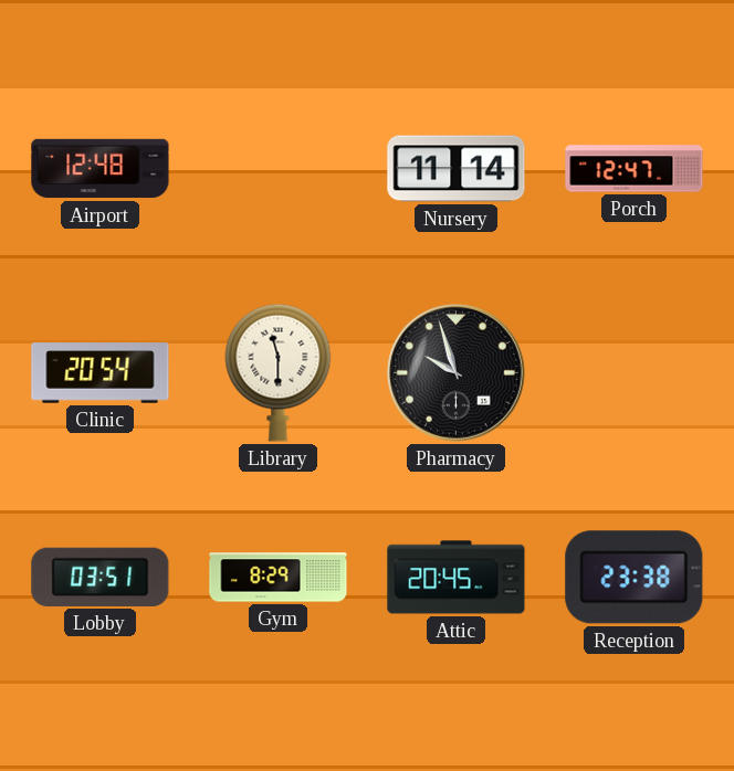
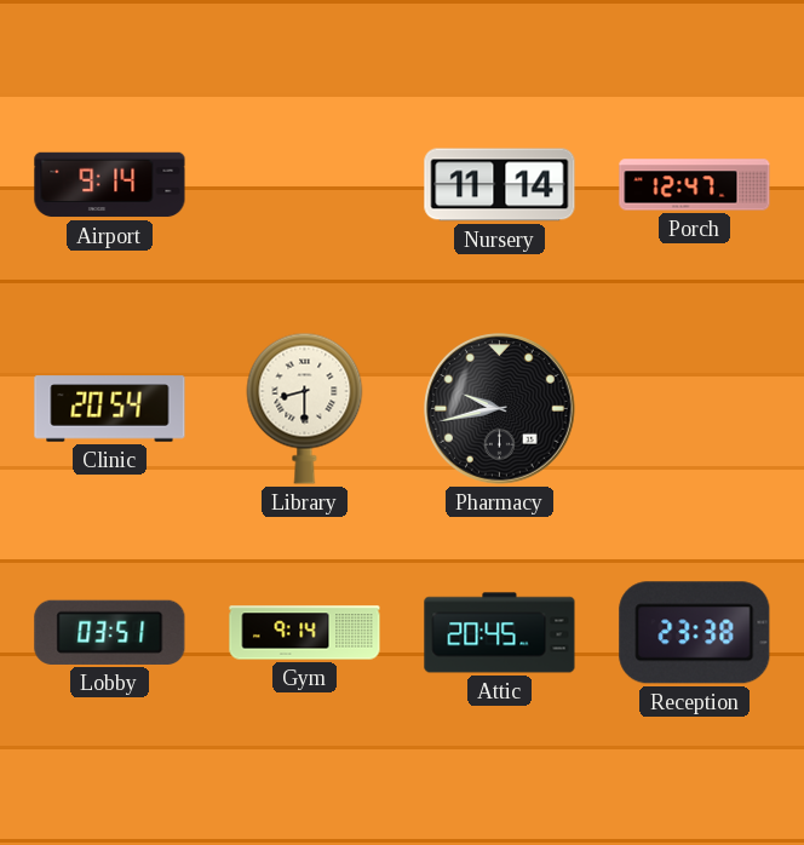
Airport: 12:48 -> 9:14
Library: 11:30 -> 8:30
Pharmacy: 9:57 -> 9:43
Gym: 8:29 -> 9:14
